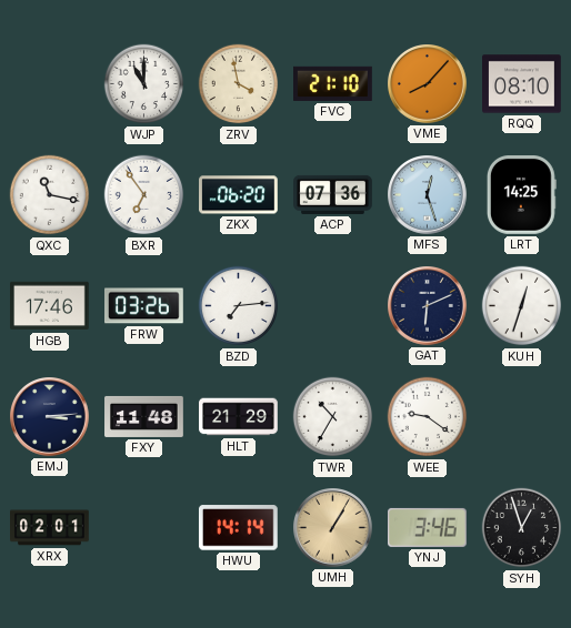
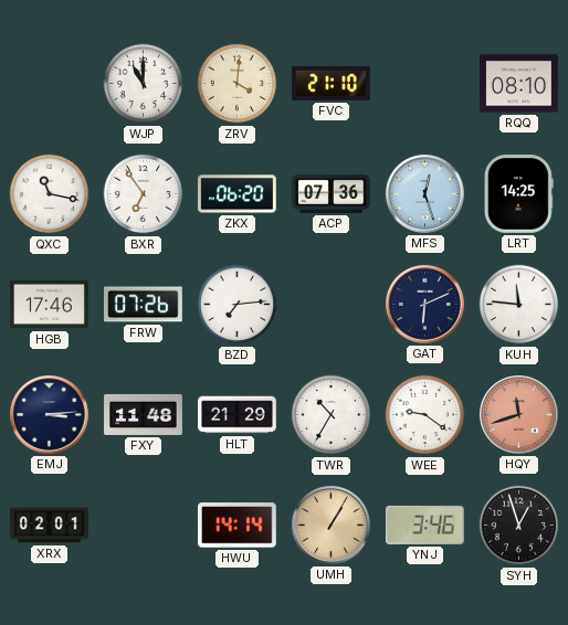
ZRV: 3:58 -> 4:01
VME: 8:07 -> none
FRW: 03:26 -> 07:26
KUH: 12:33 -> 11:46
HQY: none -> 11:42
